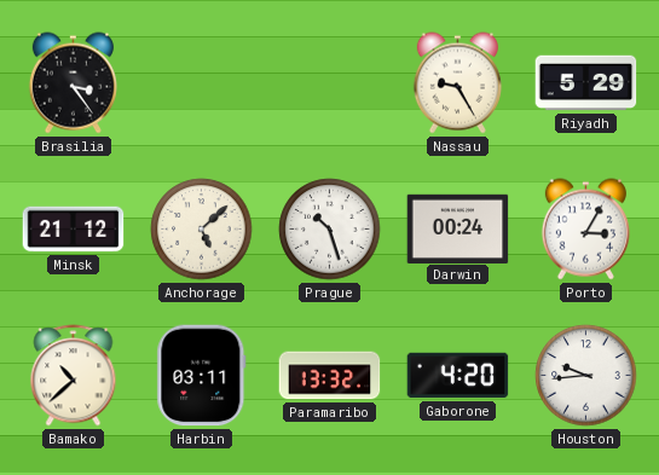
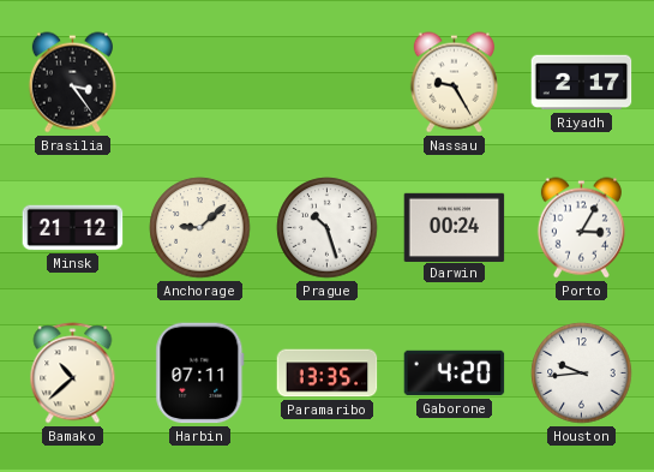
Riyadh: 5:29 -> 2:17
Anchorage: 5:08 -> 9:08
Harbin: 03:11 -> 07:11
Paramaribo: 13:32 -> 13:35
